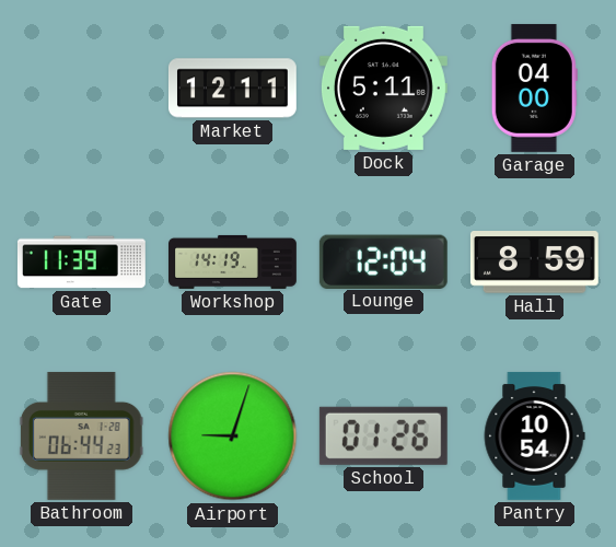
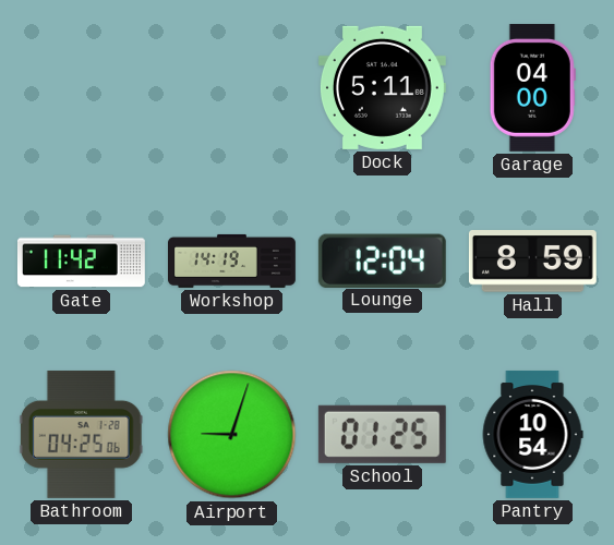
Market: 12:11 -> none
Gate: 11:39 -> 11:42
Bathroom: 06:44 -> 04:25
School: 01:26 -> 01:25
